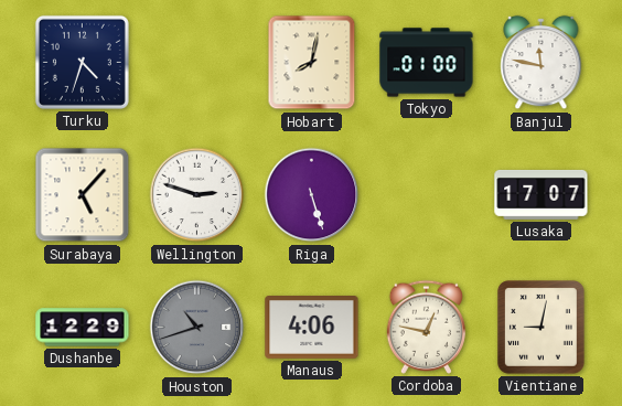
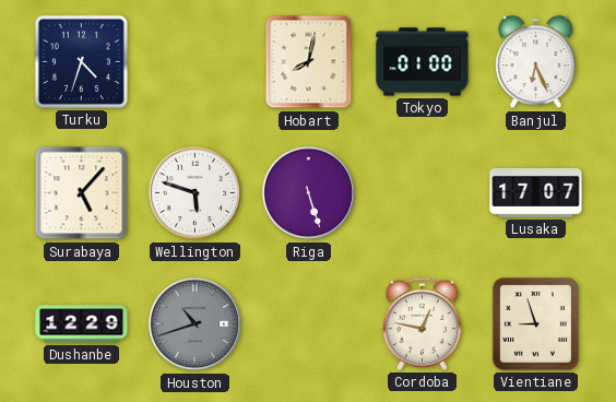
Banjul: 11:47 -> 6:26
Wellington: 2:48 -> 5:48
Manaus: 4:06 -> none
Vientiane: 9:02 -> 8:57
